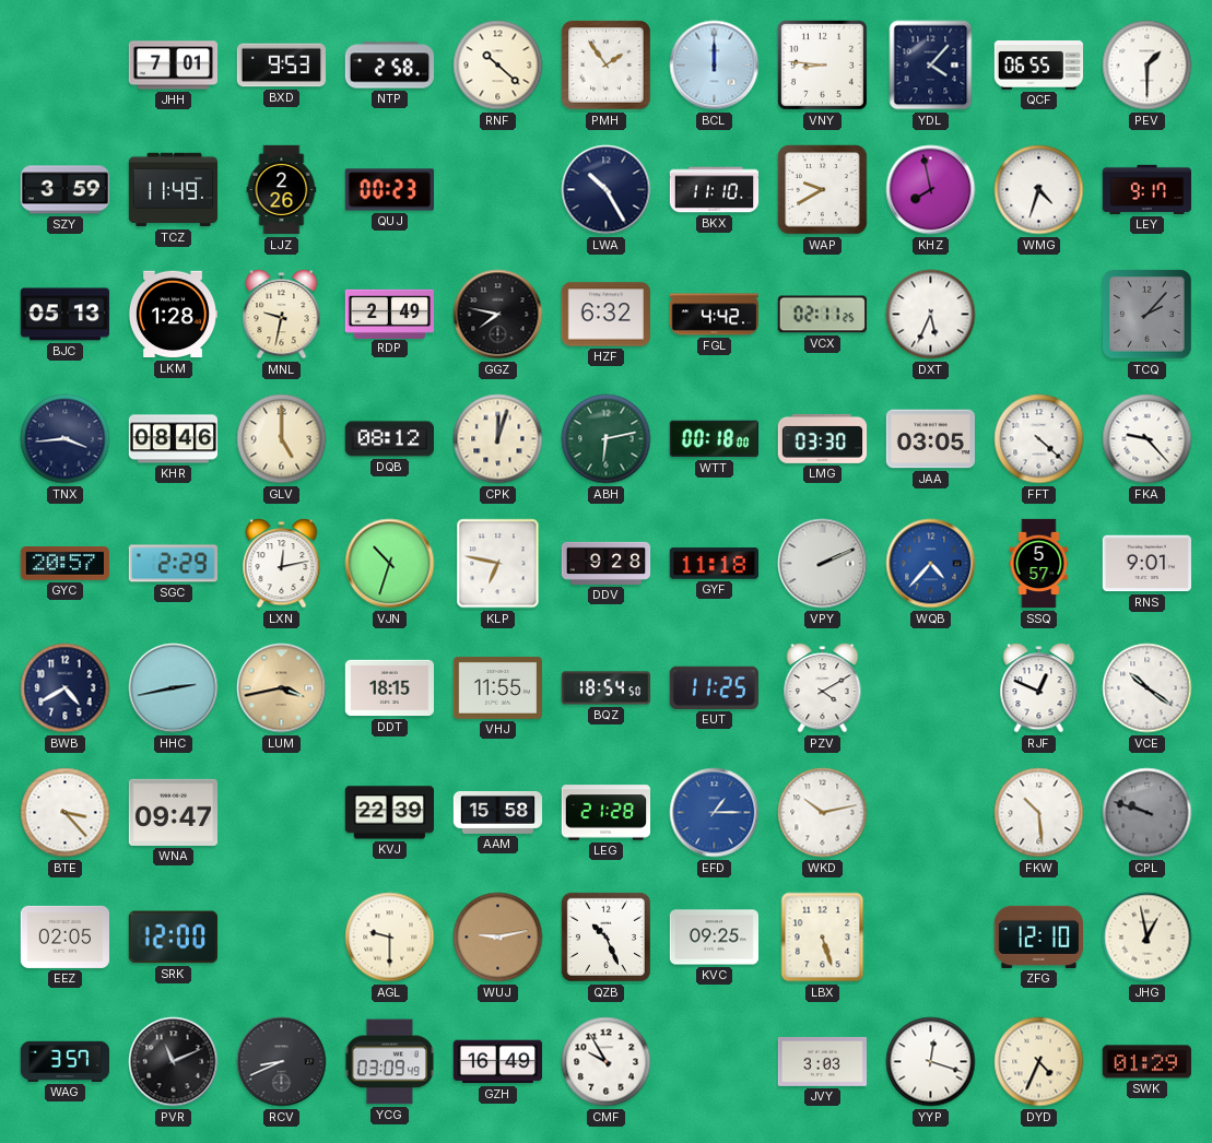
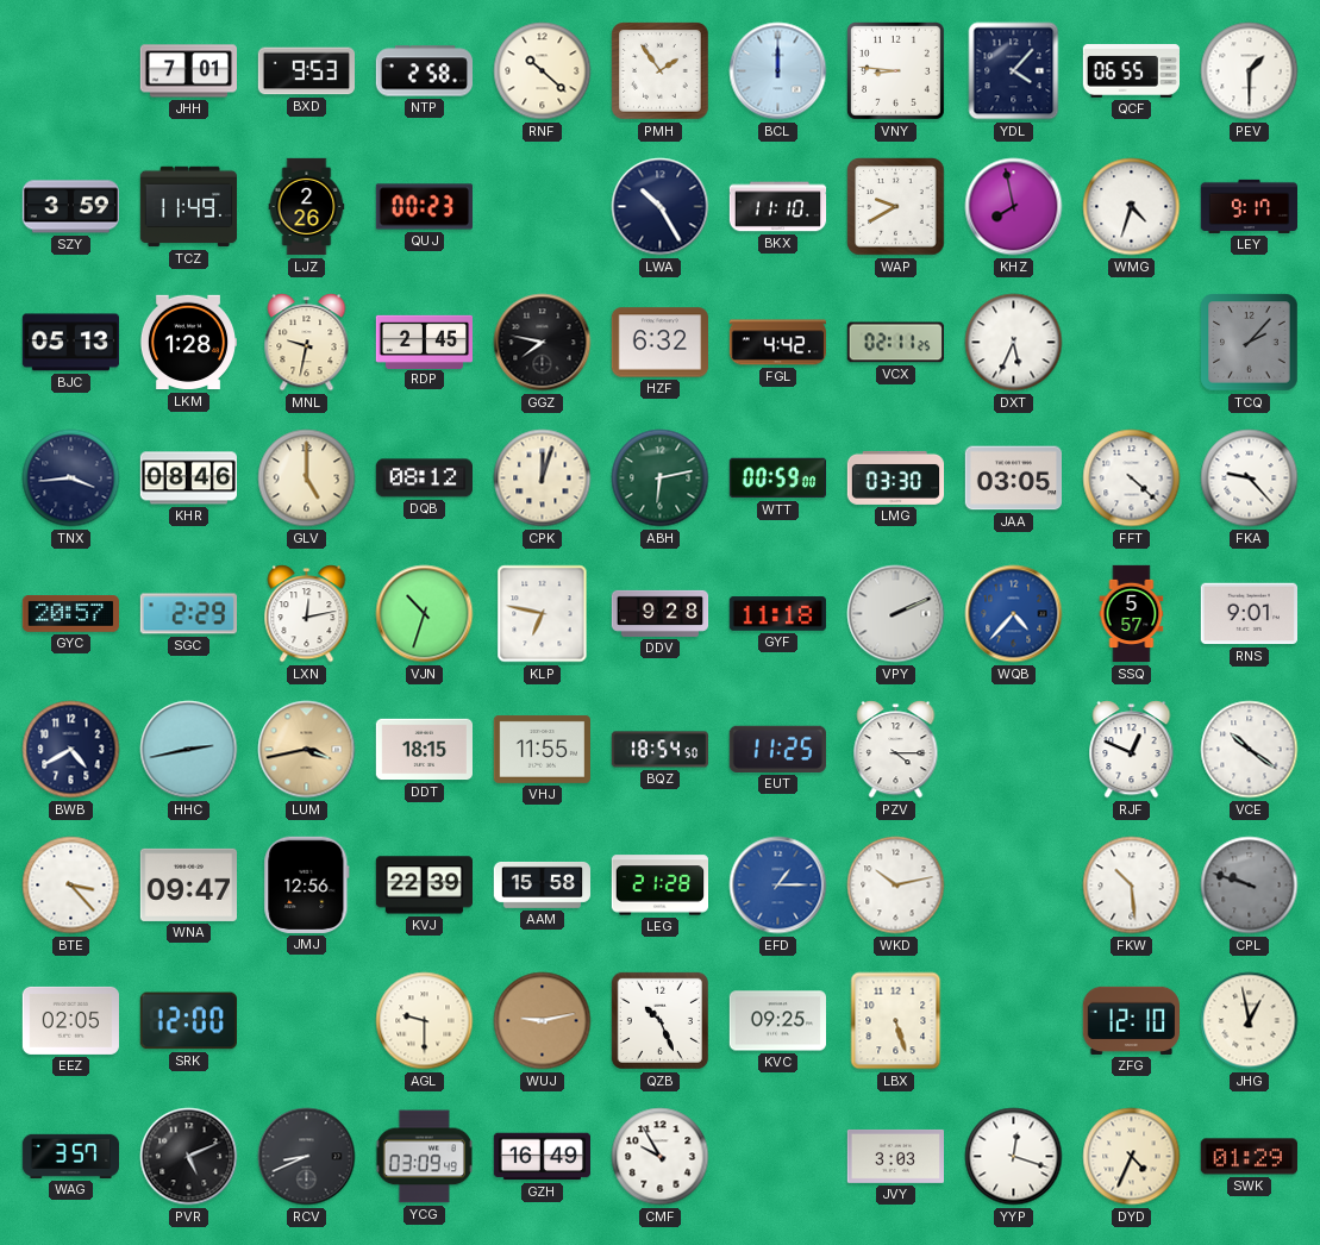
RDP: 2:49 -> 2:45
WTT: 00:18 -> 00:59
PZV: 4:10 -> 4:15
JMJ: none -> 12:56
PVR: 11:11 -> 5:11
